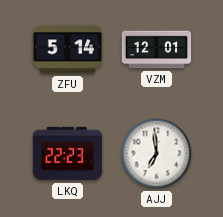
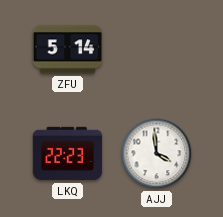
VZM: 12:01 -> none
AJJ: 6:59 -> 3:59
